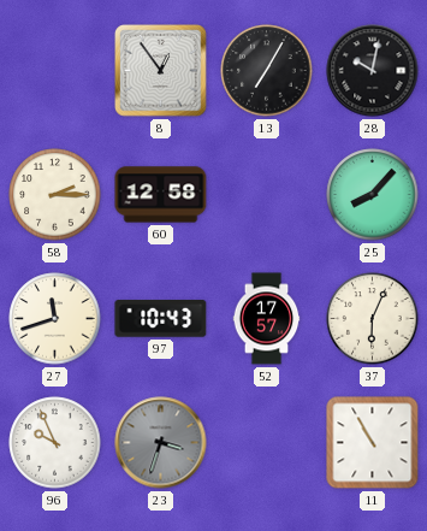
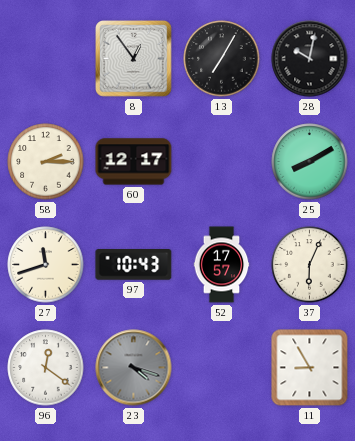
60: 12:58 -> 12:17
25: 8:07 -> 8:10
96: 9:56 -> 12:21
23: 3:33 -> 4:18
11: 10:55 -> 8:55
